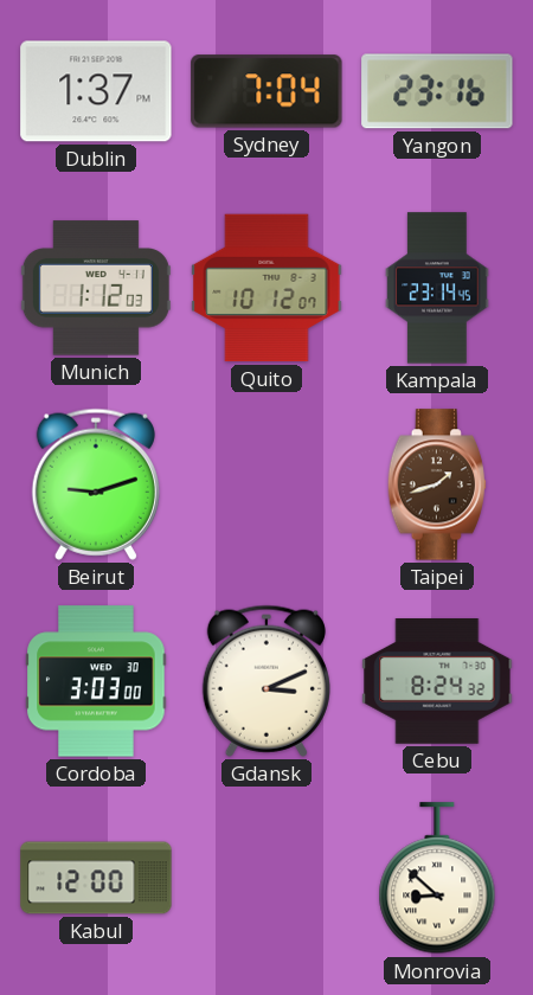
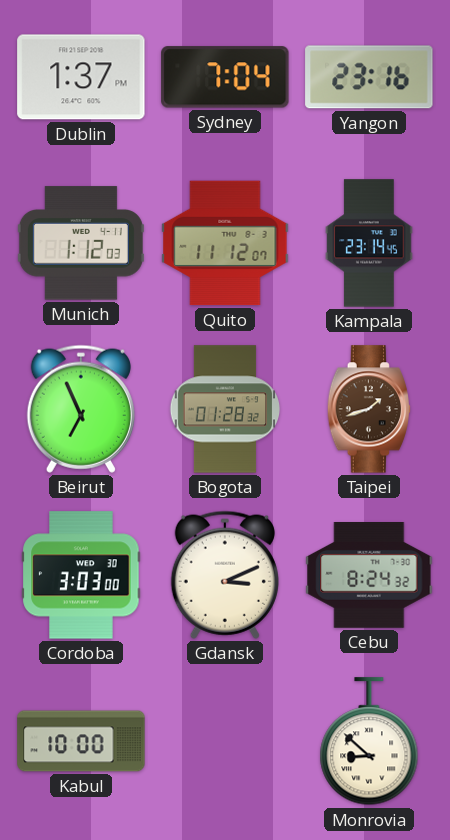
Quito: 10:12 -> 11:12
Beirut: 9:12 -> 6:56
Bogota: none -> 01:28
Kabul: 12:00 -> 10:00
